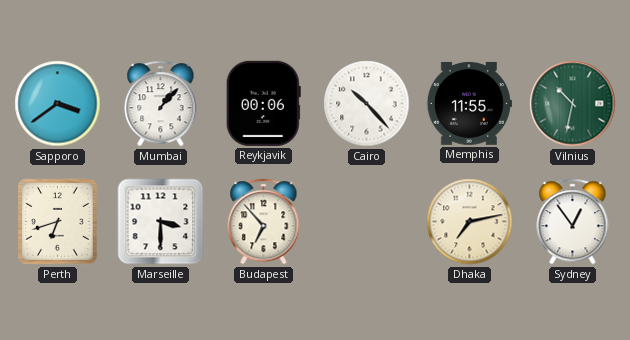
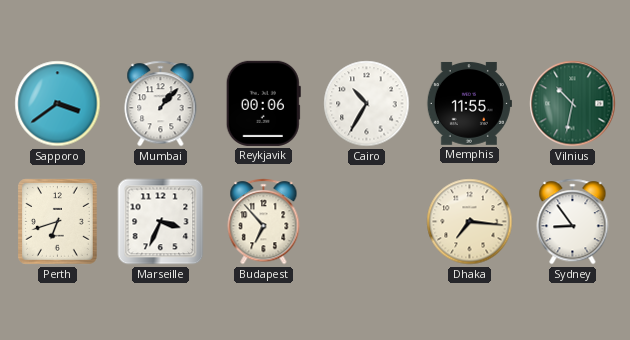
Cairo: 10:23 -> 10:35
Marseille: 3:30 -> 3:34
Dhaka: 7:13 -> 7:16
Sydney: 12:54 -> 8:54
